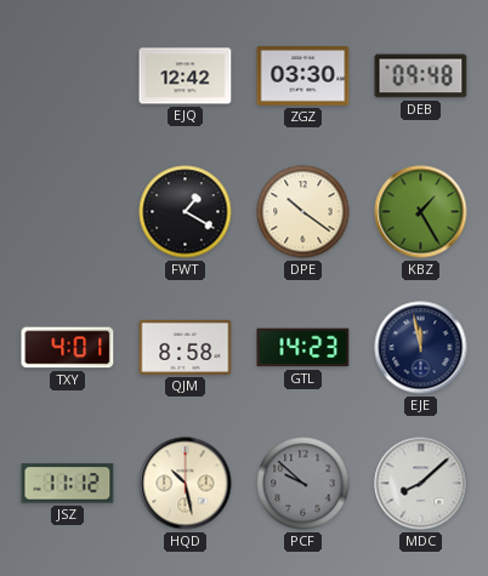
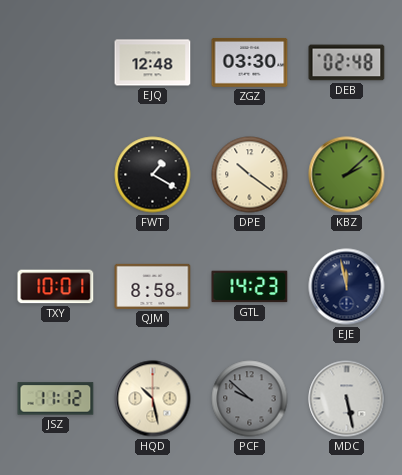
EJQ: 12:42 -> 12:48
DEB: 09:48 -> 02:48
KBZ: 1:25 -> 2:08
TXY: 4:01 -> 10:01
MDC: 8:08 -> 5:28
